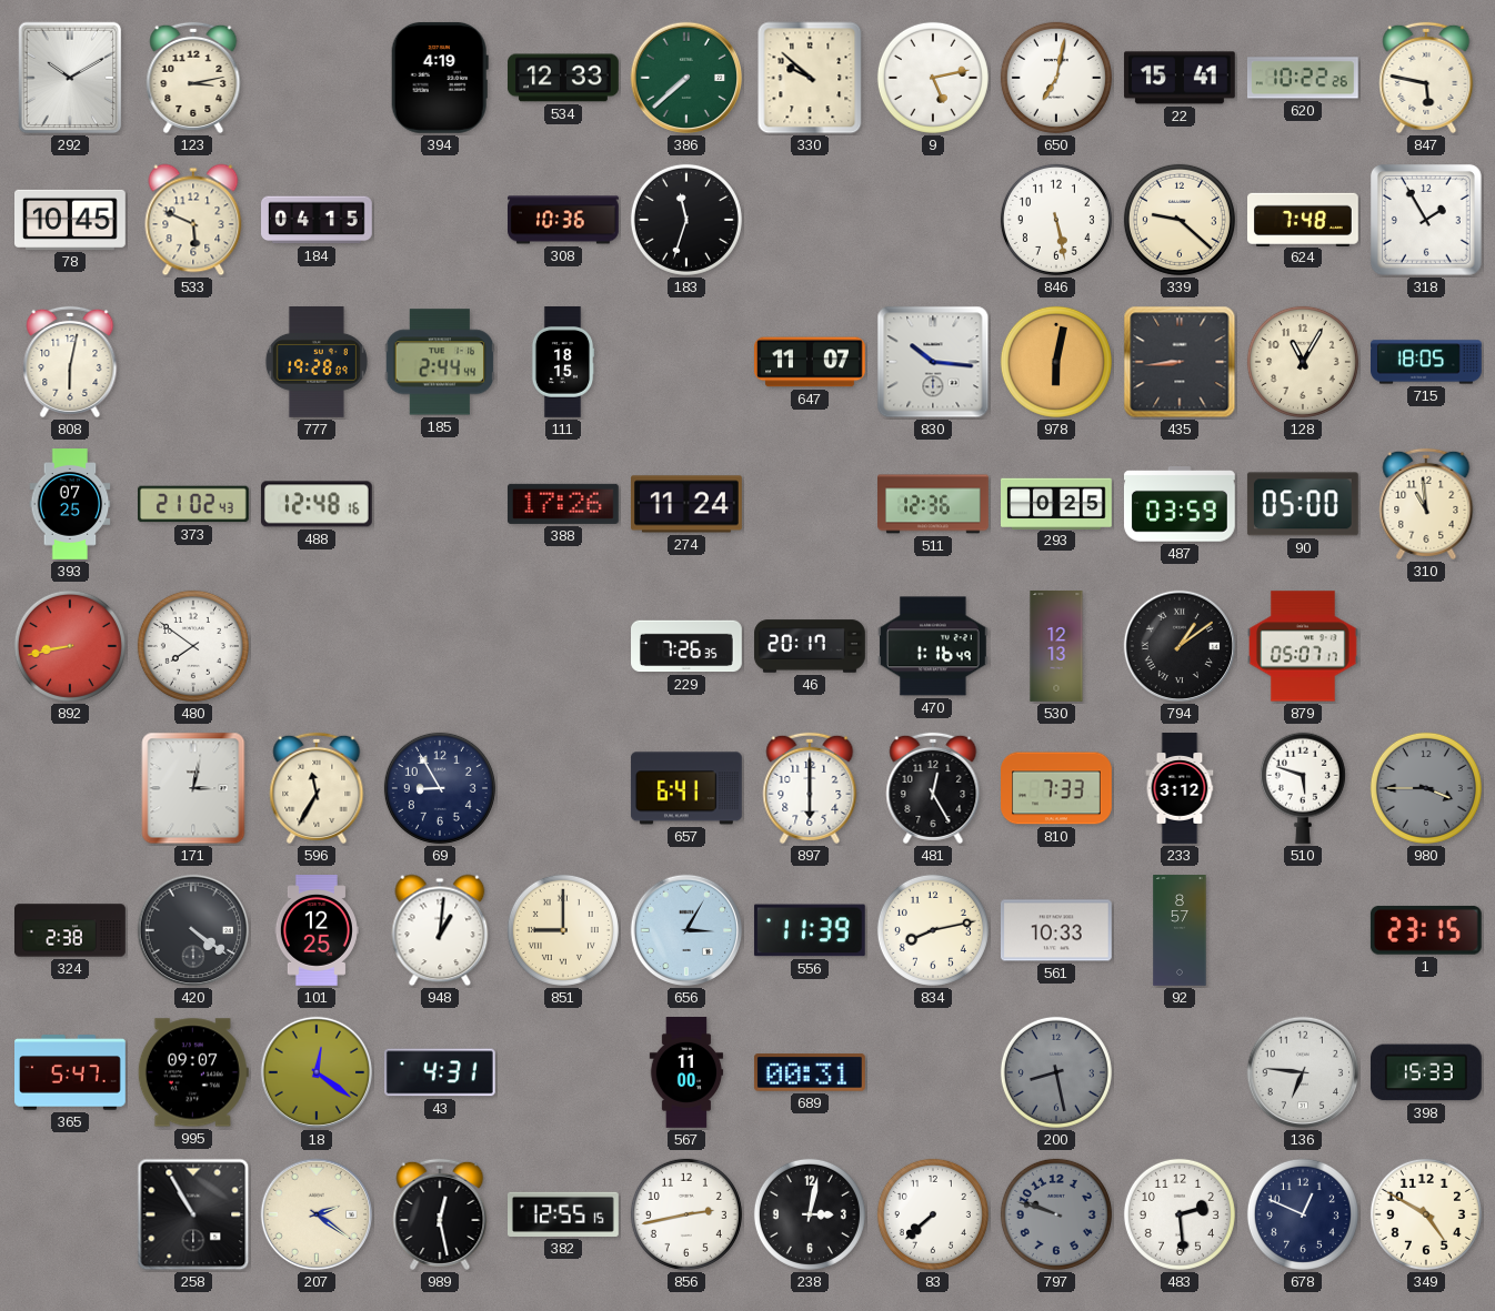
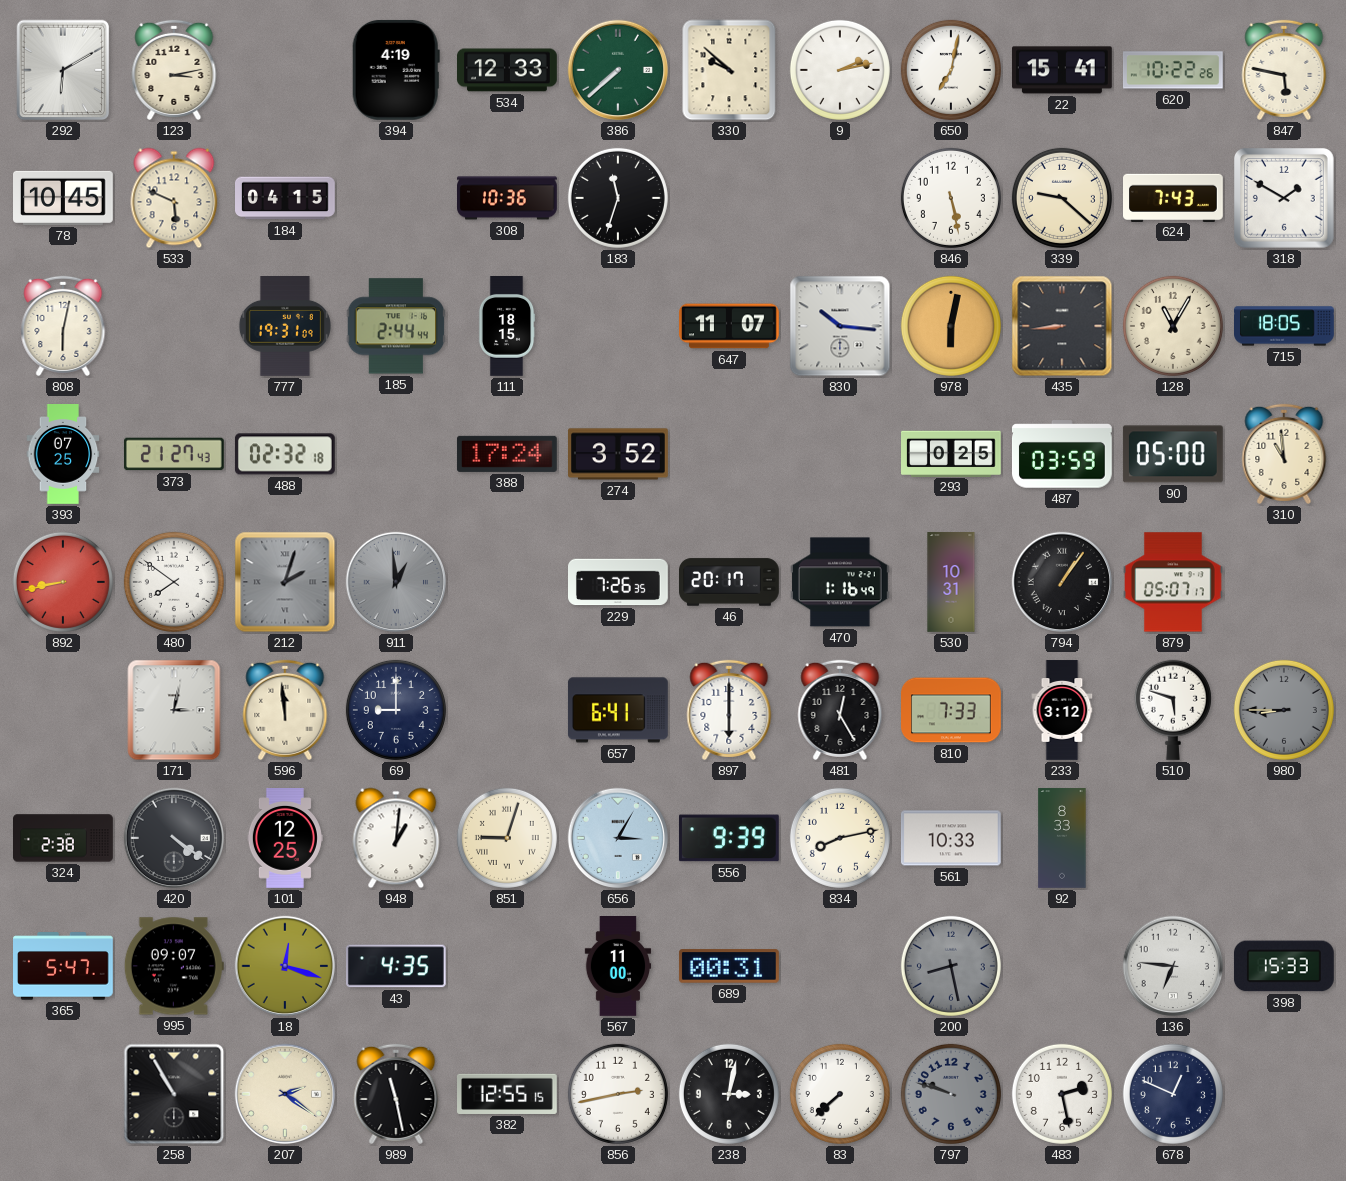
292: 10:10 -> 6:10
9: 5:13 -> 2:13
624: 7:48 -> 7:43
318: 1:55 -> 1:50
777: 19:28 -> 19:31
373: 21:02 -> 21:27
488: 12:48 -> 02:32
388: 17:26 -> 17:24
274: 11:24 -> 3:52
511: 12:36 -> none
212: none -> 2:03
911: none -> 12:59
530: 12:13 -> 10:31
794: 1:09 -> 1:06
596: 11:35 -> 11:59
69: 8:55 -> 9:00
980: 3:45 -> 8:45
851: 9:00 -> 9:03
556: 11:39 -> 9:39
92: 8:57 -> 8:33
1: 23:15 -> none
18: 12:21 -> 12:18
43: 4:31 -> 4:35
989: 12:28 -> 11:28
483: 2:29 -> 2:28
349: 4:50 -> none
